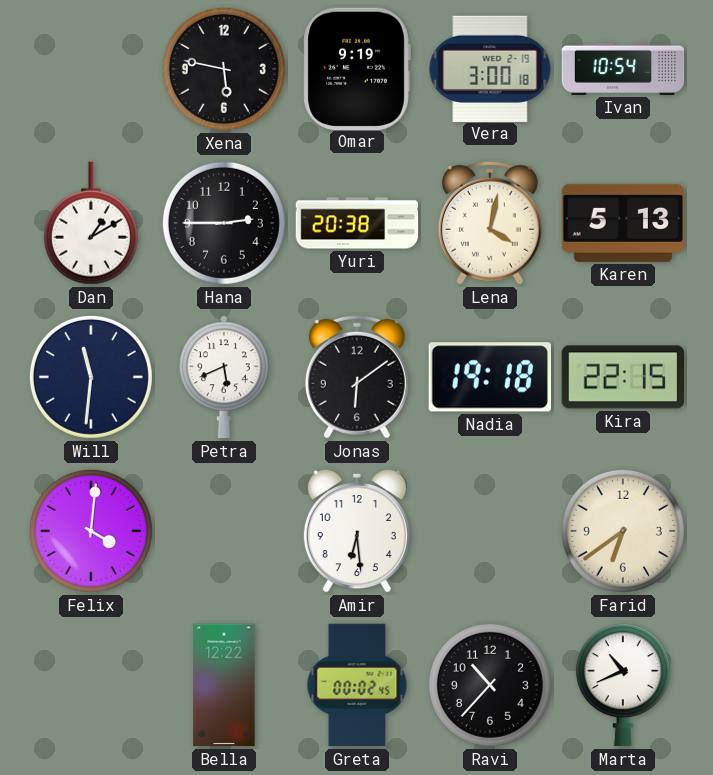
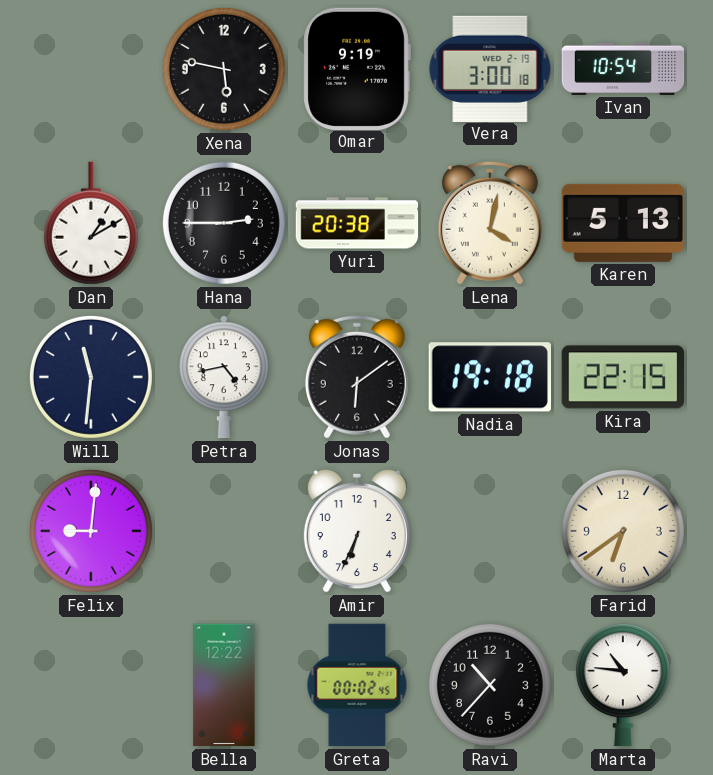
Petra: 5:41 -> 4:43
Felix: 4:01 -> 9:01
Amir: 6:29 -> 6:34
Marta: 10:41 -> 10:46
